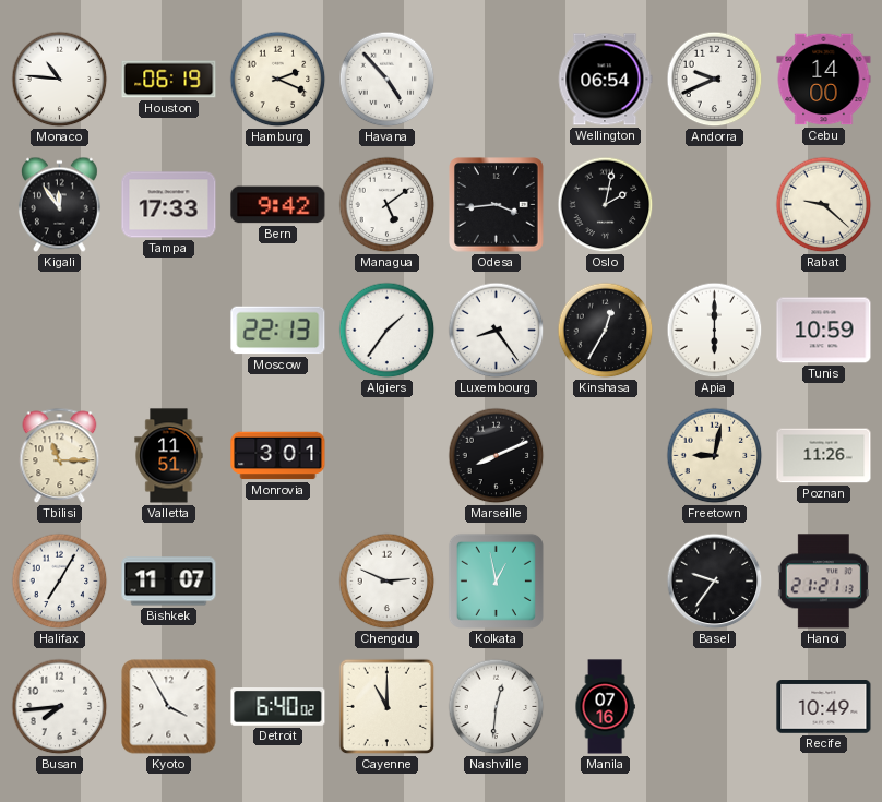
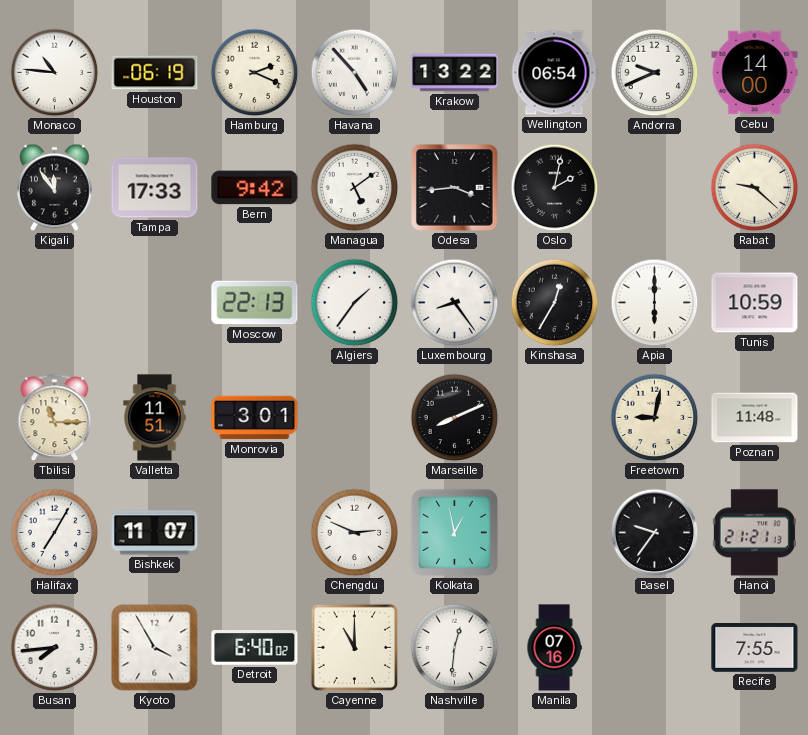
Krakow: none -> 13:22
Poznan: 11:26 -> 11:48
Recife: 10:49 -> 7:55
